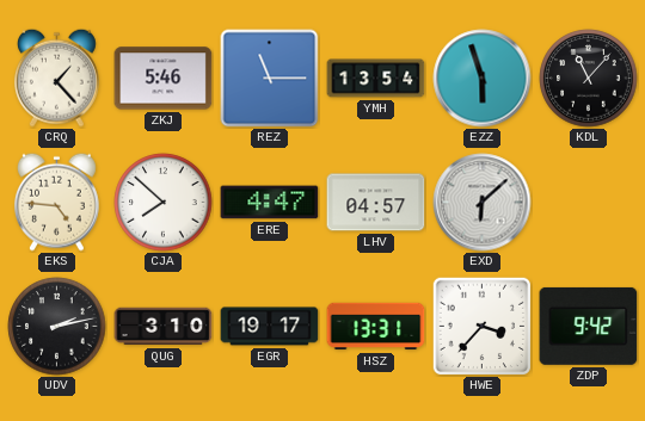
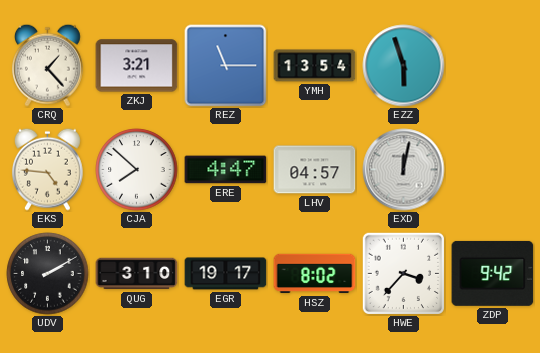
ZKJ: 5:46 -> 3:21
KDL: 11:07 -> none
EXD: 6:08 -> 12:02
UDV: 2:13 -> 2:10
HSZ: 13:31 -> 8:02
